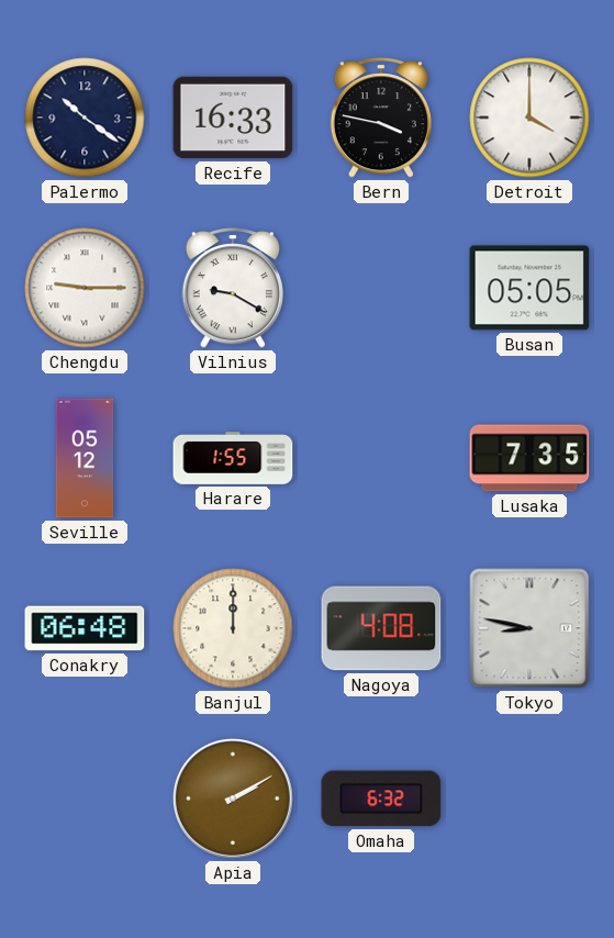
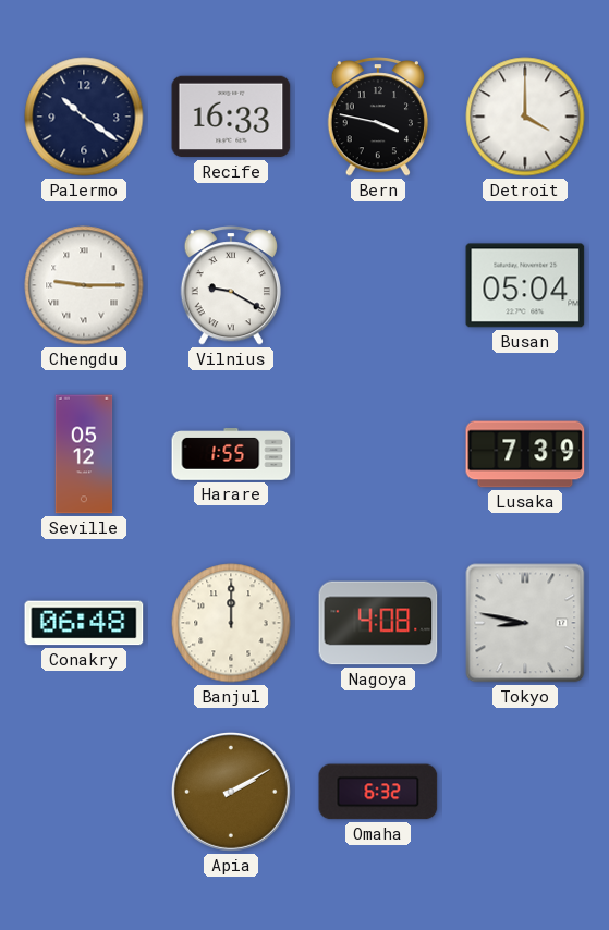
Busan: 05:05 -> 05:04
Lusaka: 7:35 -> 7:39
